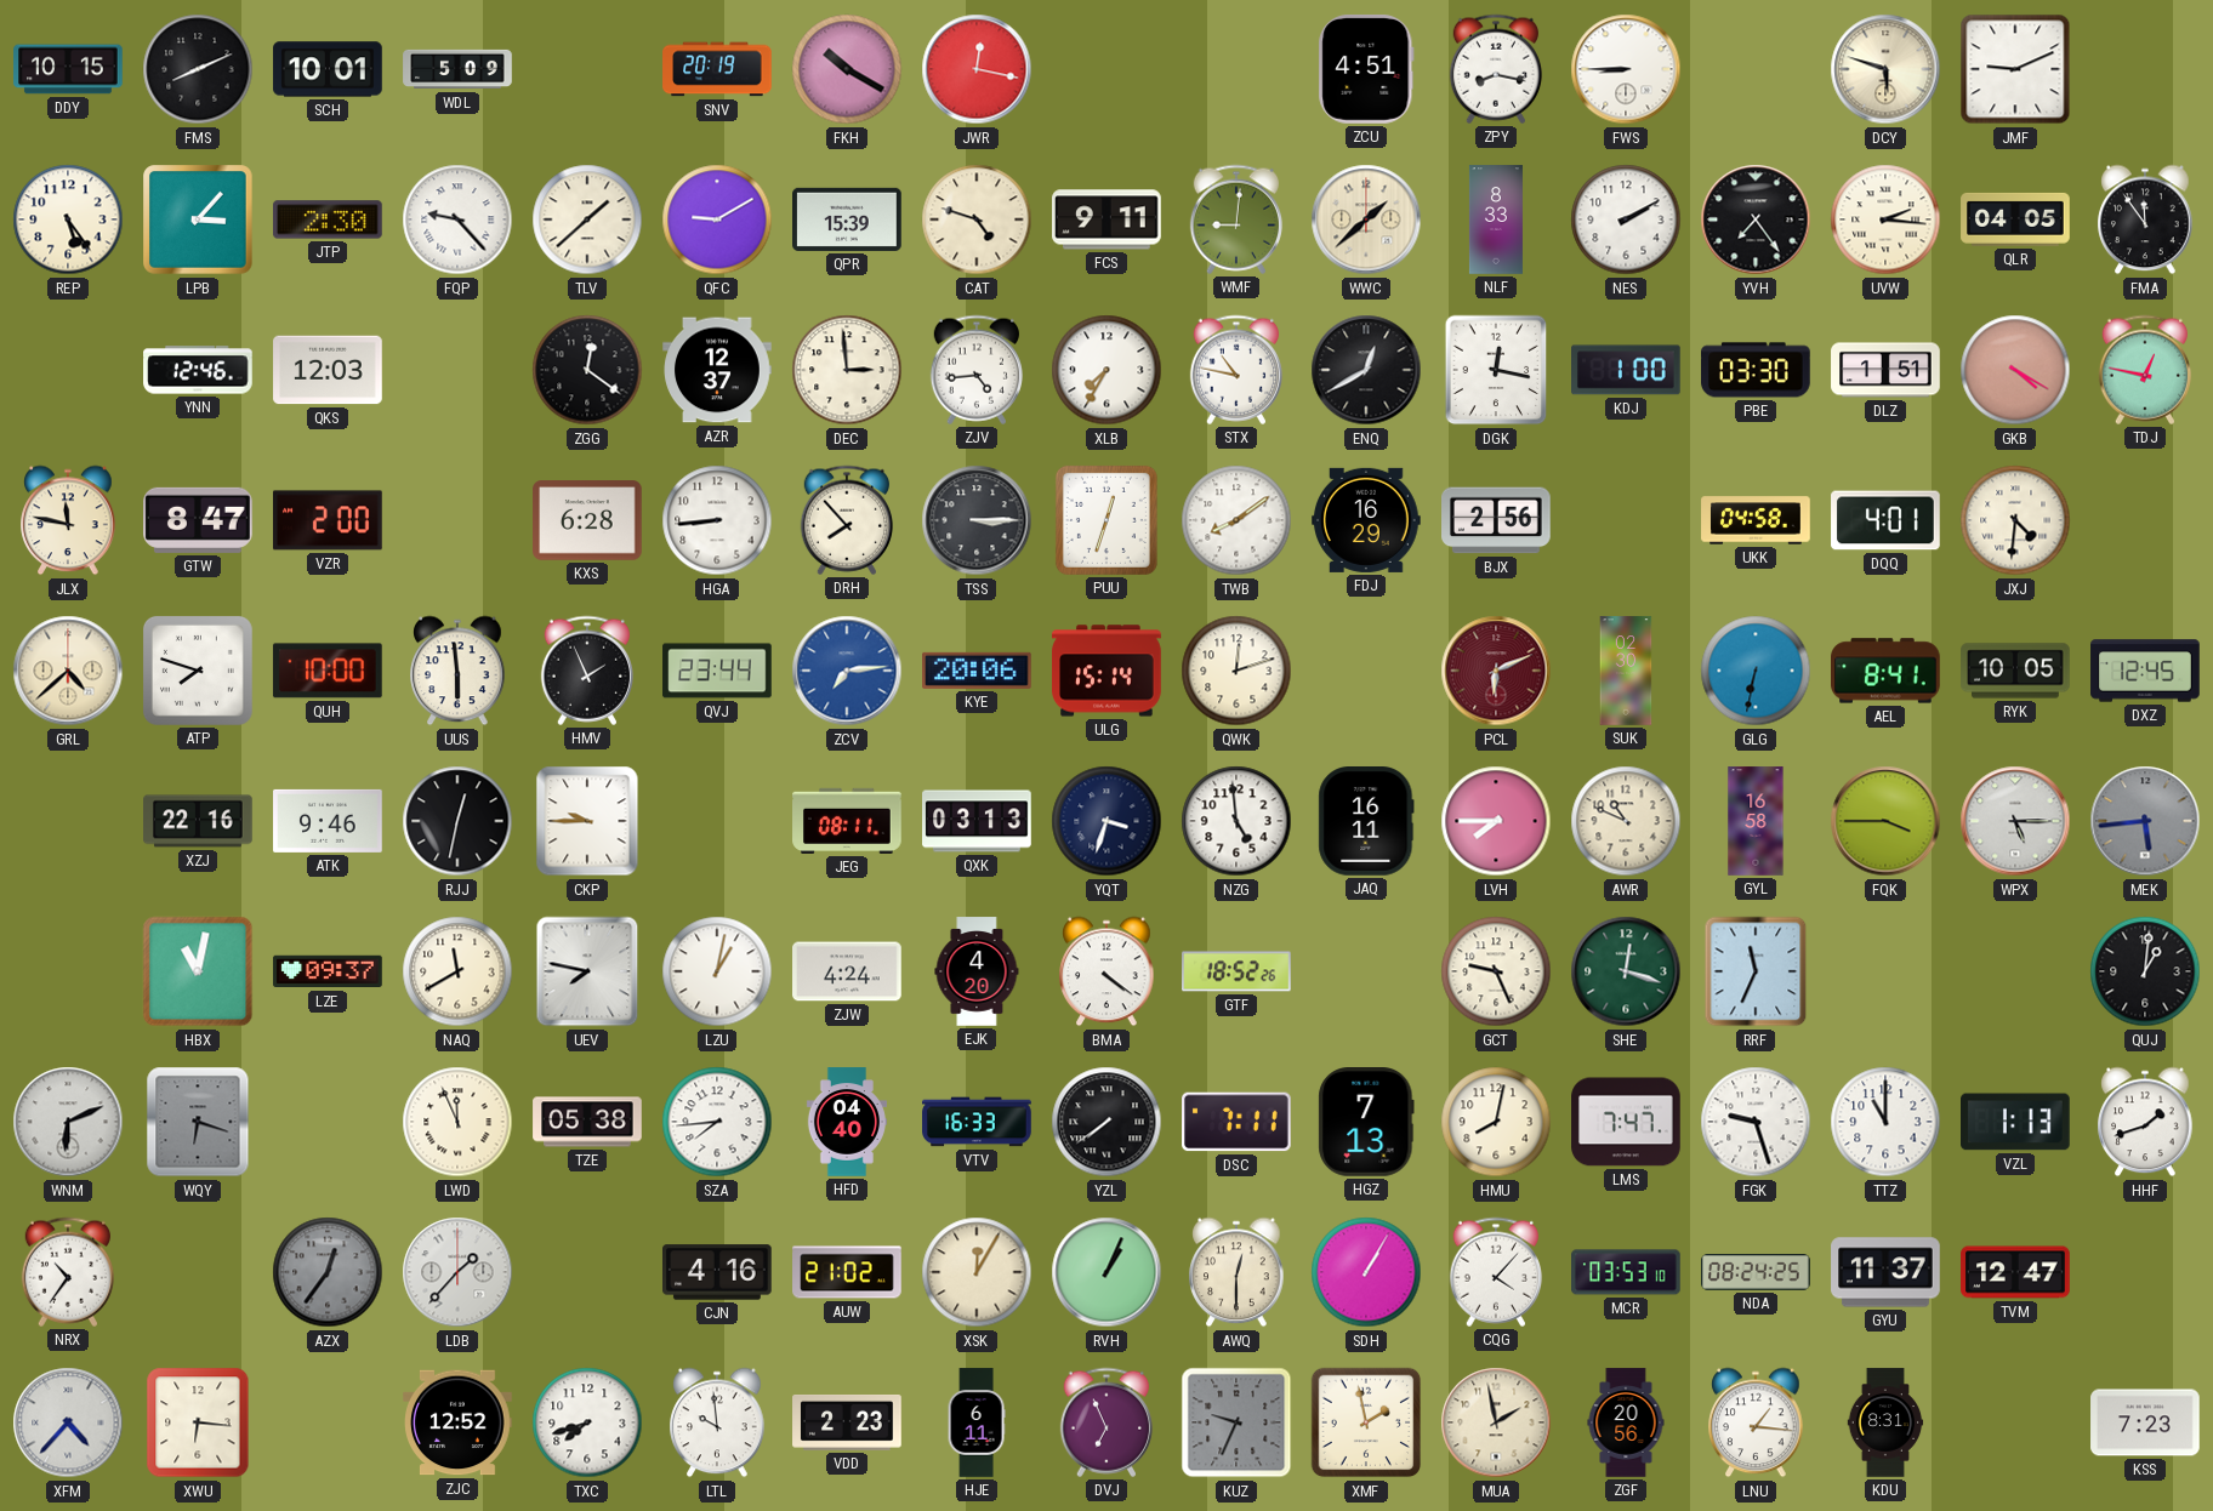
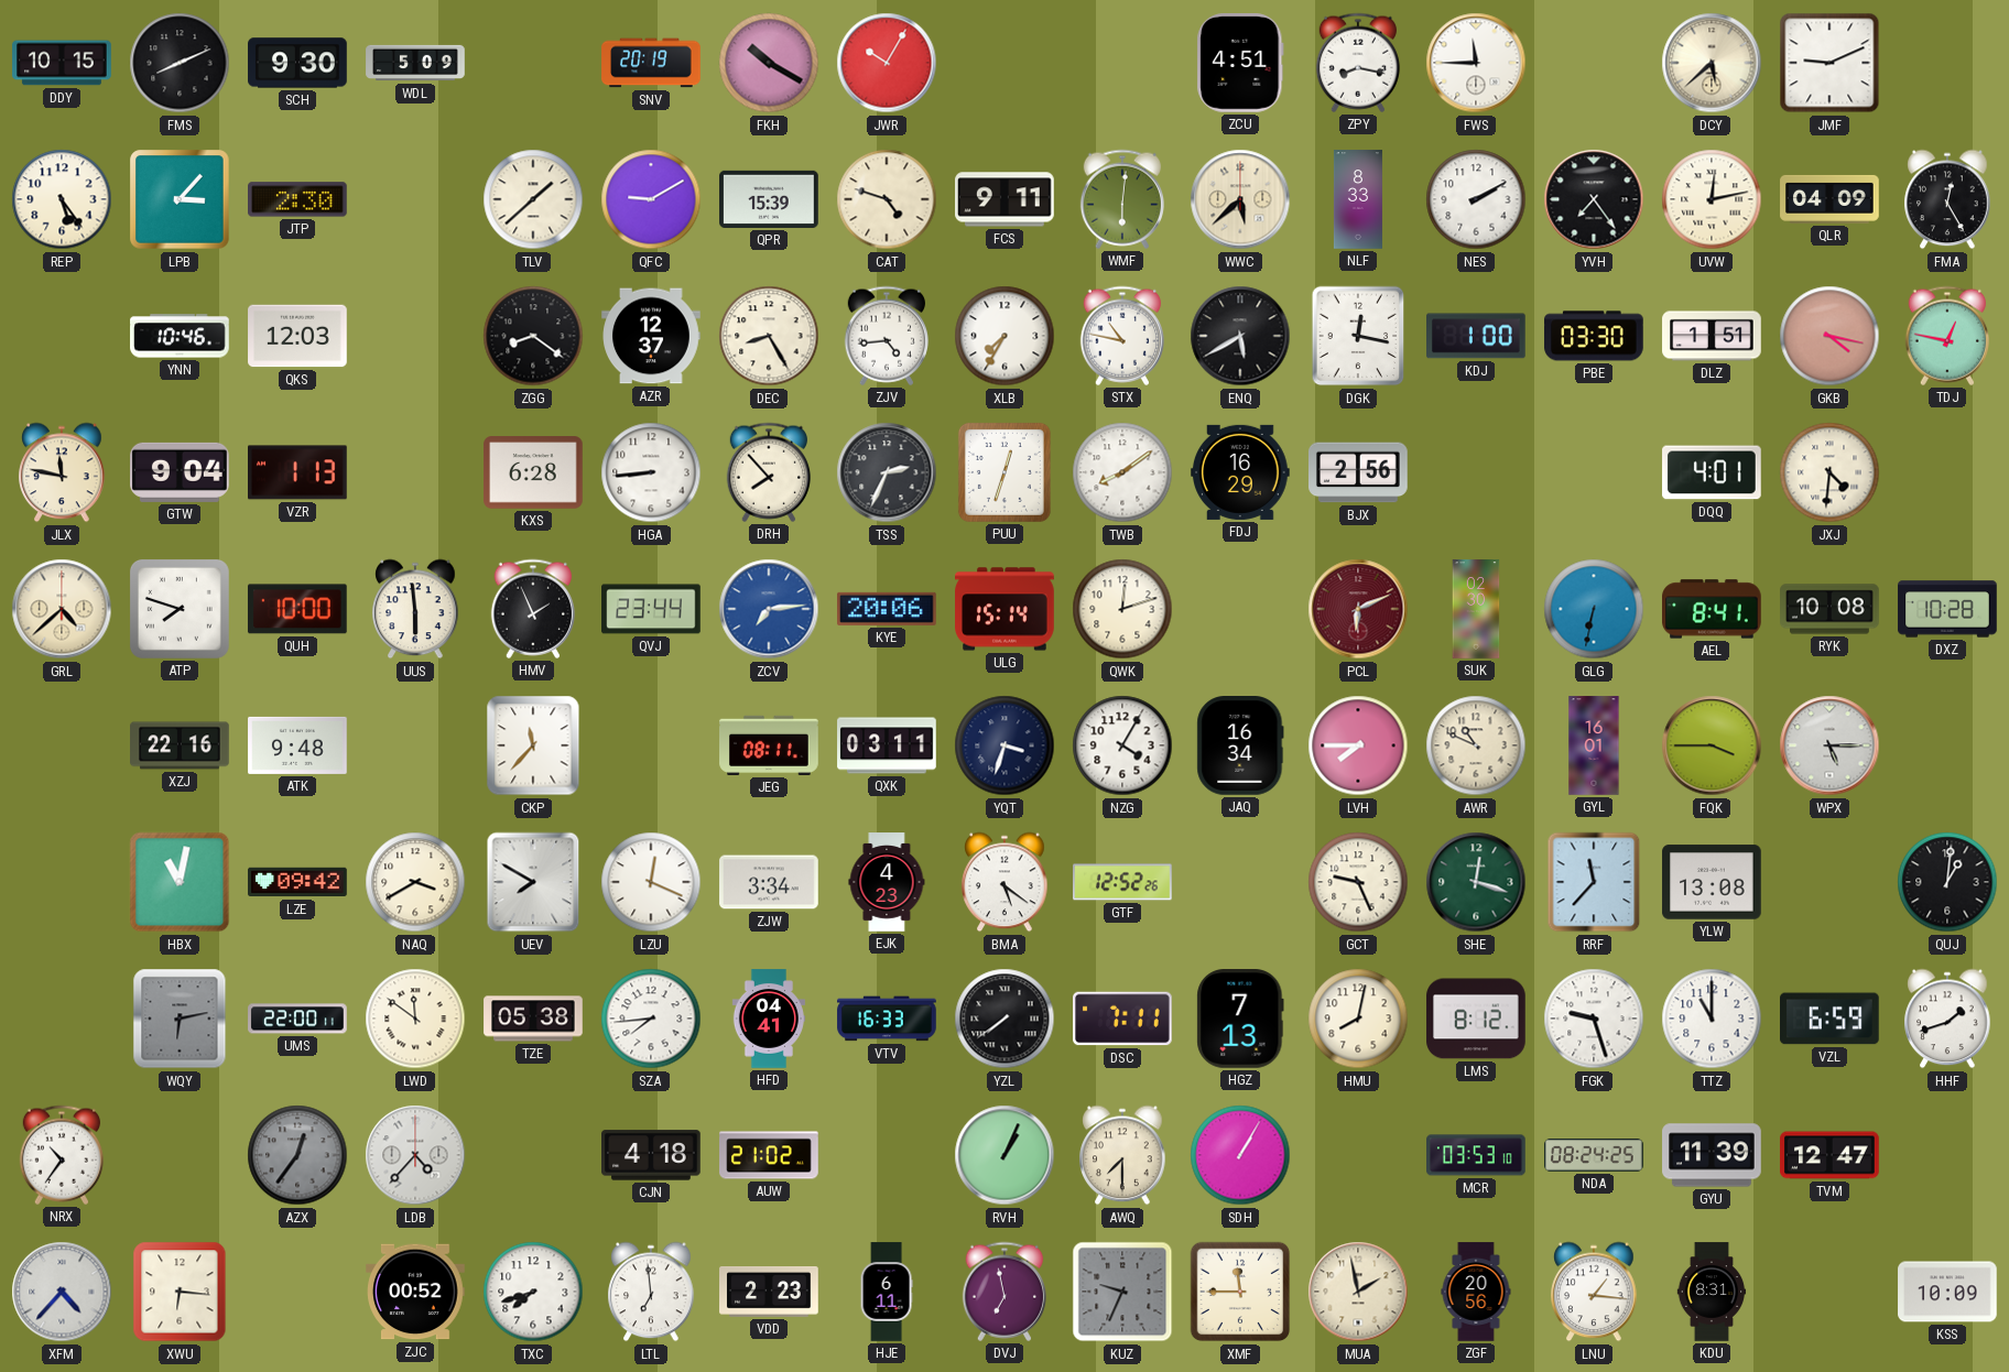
SCH: 10:01 -> 9:30
JWR: 12:17 -> 10:05
FWS: 8:45 -> 11:45
DCY: 5:48 -> 5:38
FQP: 9:23 -> none
WMF: 9:01 -> 6:01
WWC: 1:38 -> 5:38
UVW: 2:16 -> 12:13
QLR: 04:05 -> 04:09
FMA: 11:54 -> 12:25
YNN: 12:46 -> 10:46
ZGG: 12:21 -> 8:21
DEC: 2:59 -> 8:25
ENQ: 12:40 -> 5:40
GKB: 4:20 -> 4:17
GTW: 8:47 -> 9:04
VZR: 2:00 -> 1:13
TSS: 3:15 -> 2:34
UKK: 04:58 -> none
RYK: 10:05 -> 10:08
DXZ: 12:45 -> 10:28
ATK: 9:46 -> 9:48
RJJ: 12:32 -> none
CKP: 9:45 -> 11:37
QXK: 03:13 -> 03:11
NZG: 4:59 -> 4:05
JAQ: 16:11 -> 16:34
GYL: 16:58 -> 16:01
MEK: 5:44 -> none
LZE: 09:37 -> 09:42
NAQ: 11:40 -> 3:40
UEV: 7:47 -> 7:50
LZU: 1:02 -> 12:19
ZJW: 4:24 -> 3:34
EJK: 4:20 -> 4:23
BMA: 4:21 -> 5:21
GTF: 18:52 -> 12:52
RRF: 11:34 -> 11:37
YLW: none -> 13:08
WNM: 6:11 -> none
WQY: 6:18 -> 6:13
UMS: none -> 22:00
LWD: 11:56 -> 11:51
HFD: 04:40 -> 04:41
LMS: 7:47 -> 8:12
VZL: 1:13 -> 6:59
LDB: 1:37 -> 4:37
CJN: 4:16 -> 4:18
XSK: 12:05 -> none
AWQ: 12:30 -> 7:30
CQG: 4:07 -> none
GYU: 11:37 -> 11:39
ZJC: 12:52 -> 00:52
LTL: 9:59 -> 6:59
DVJ: 6:56 -> 6:58
XMF: 1:58 -> 11:45
KSS: 7:23 -> 10:09
